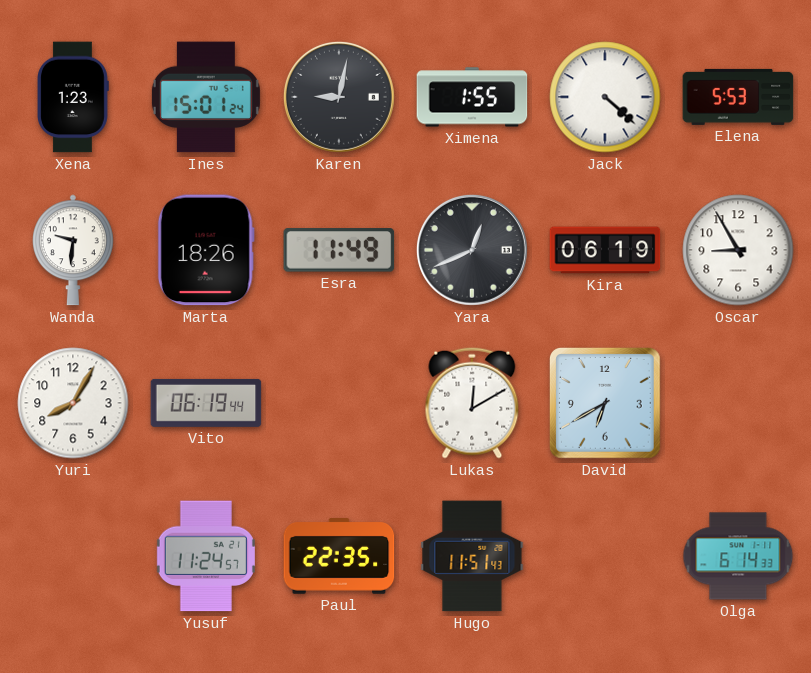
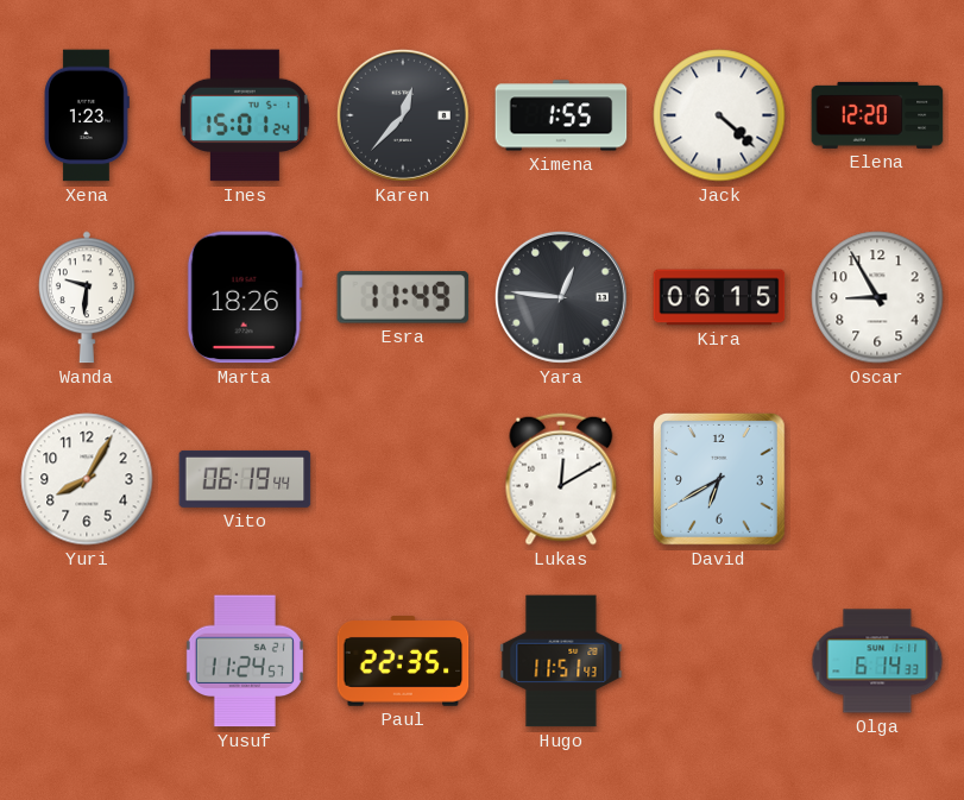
Karen: 9:02 -> 12:37
Elena: 5:53 -> 12:20
Yara: 12:41 -> 12:46
Kira: 06:19 -> 06:15
